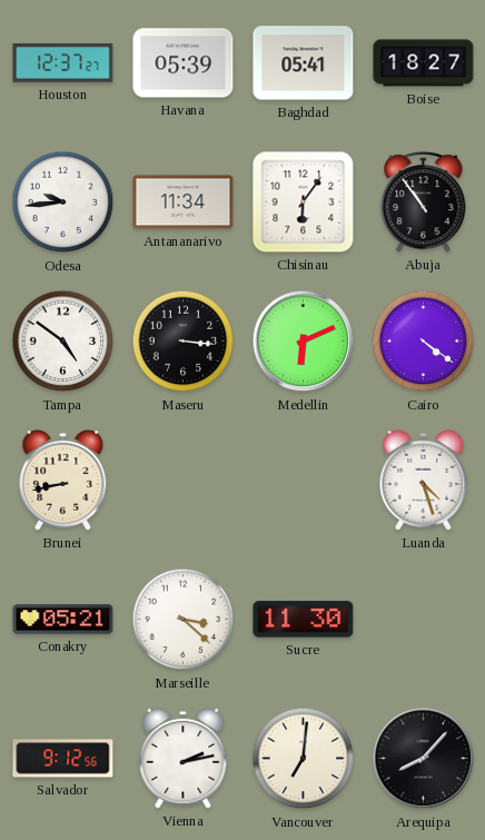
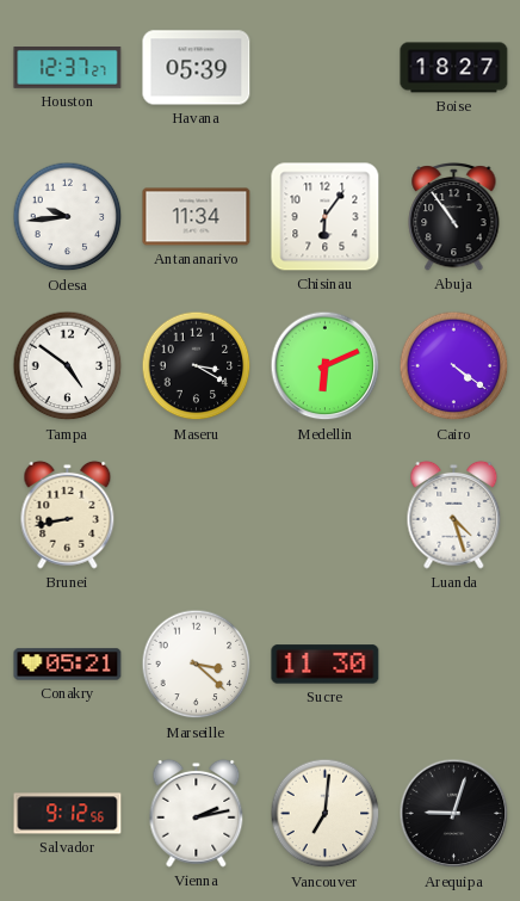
Baghdad: 05:41 -> none
Maseru: 3:16 -> 3:20
Arequipa: 8:07 -> 9:03
